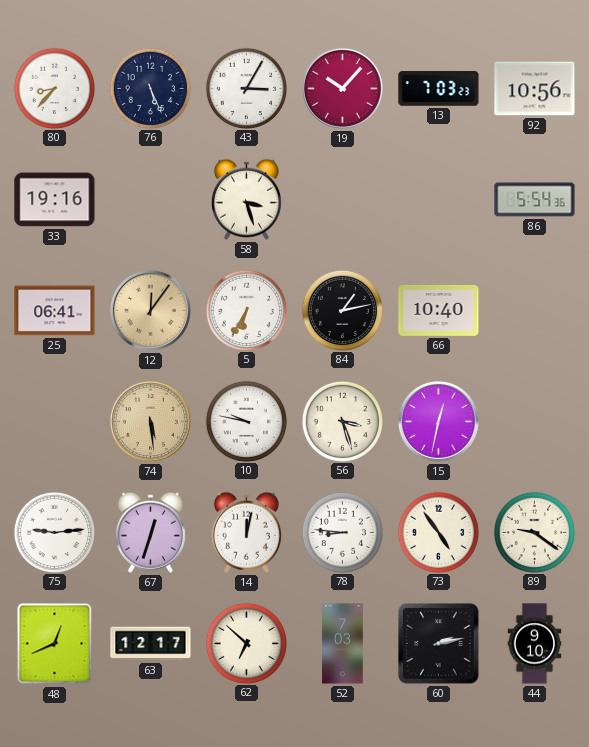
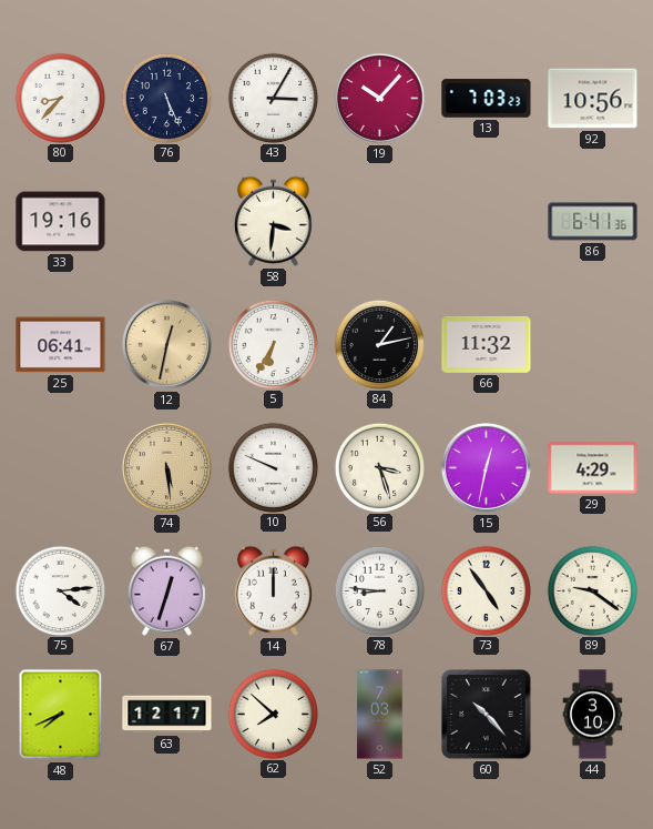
58: 3:27 -> 3:31
86: 5:54 -> 6:41
12: 12:06 -> 12:32
66: 10:40 -> 11:32
10: 9:47 -> 9:49
29: none -> 4:29
75: 9:14 -> 4:14
14: 12:02 -> 12:00
48: 12:41 -> 7:41
62: 6:52 -> 7:52
60: 2:13 -> 10:23
44: 9:10 -> 3:10
